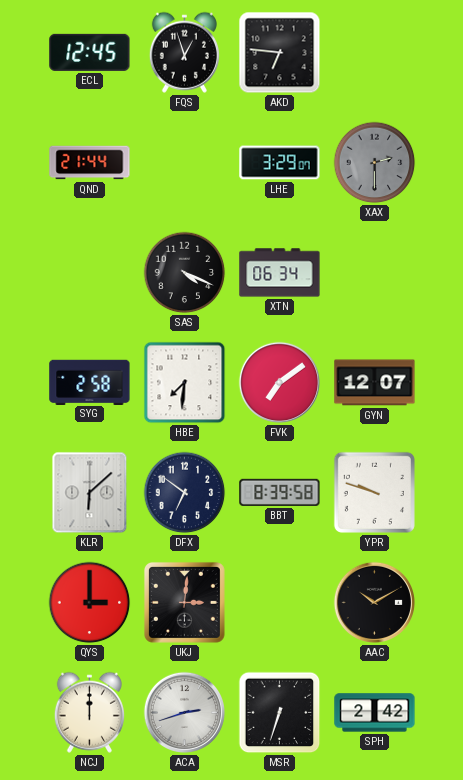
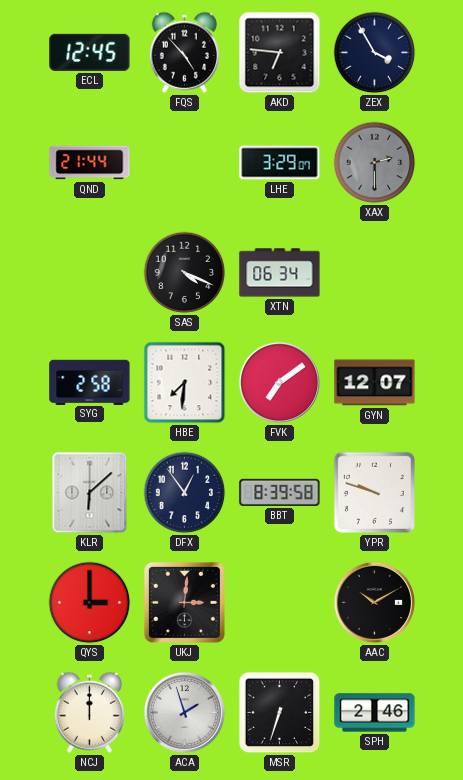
FQS: 12:57 -> 4:53
ZEX: none -> 3:55
DFX: 6:51 -> 12:54
ACA: 2:42 -> 1:57
SPH: 2:42 -> 2:46
